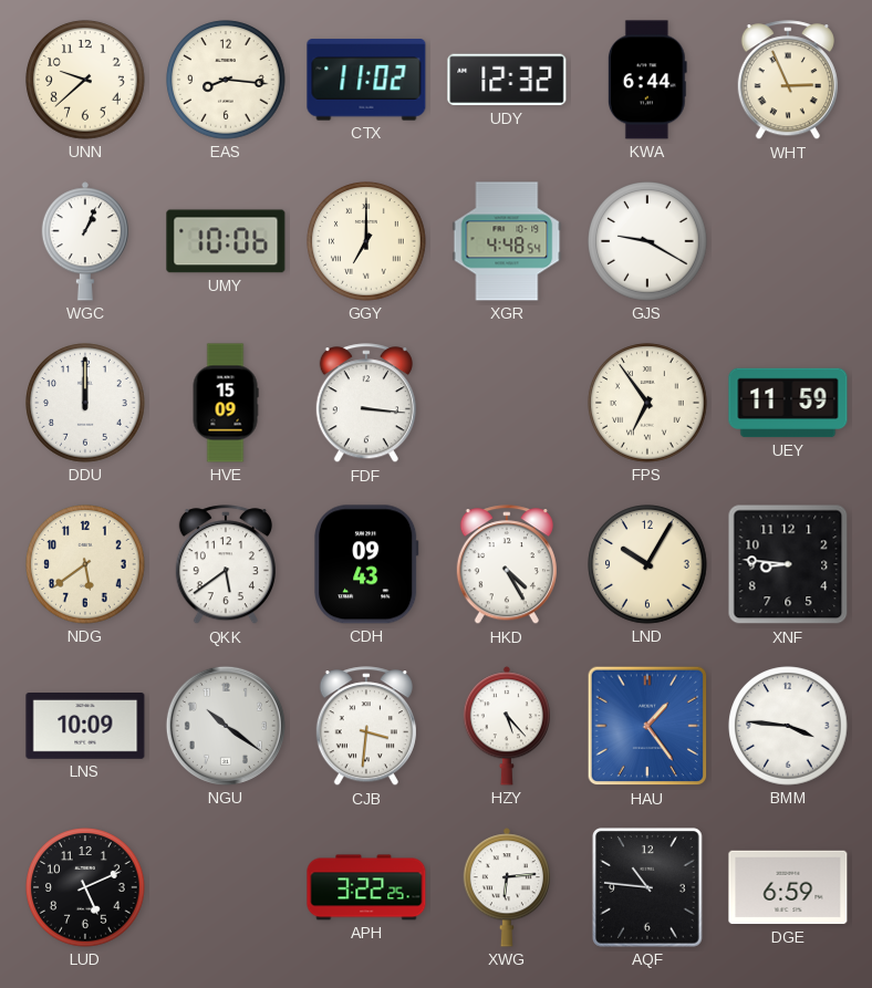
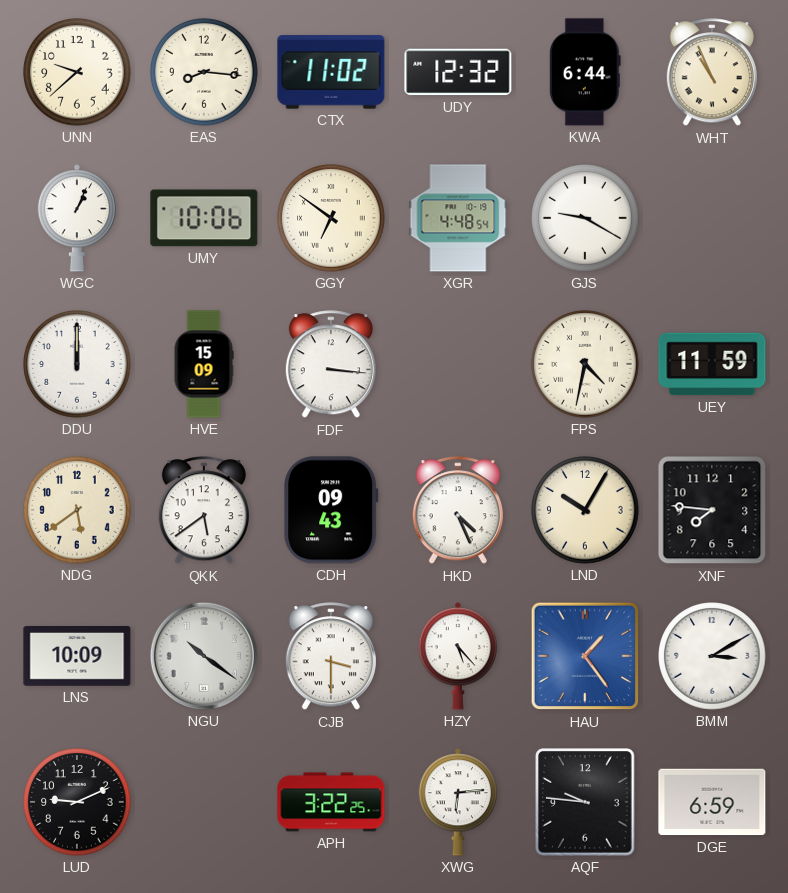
WHT: 2:56 -> 10:56
GGY: 7:00 -> 6:51
FPS: 6:54 -> 4:32
HKD: 4:25 -> 4:26
XNF: 8:46 -> 7:46
CJB: 3:31 -> 3:30
BMM: 3:46 -> 3:10
LUD: 5:11 -> 9:11
AQF: 10:46 -> 9:46
